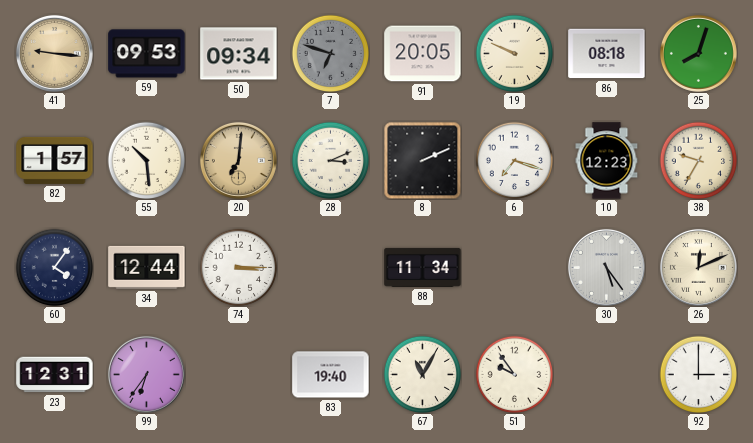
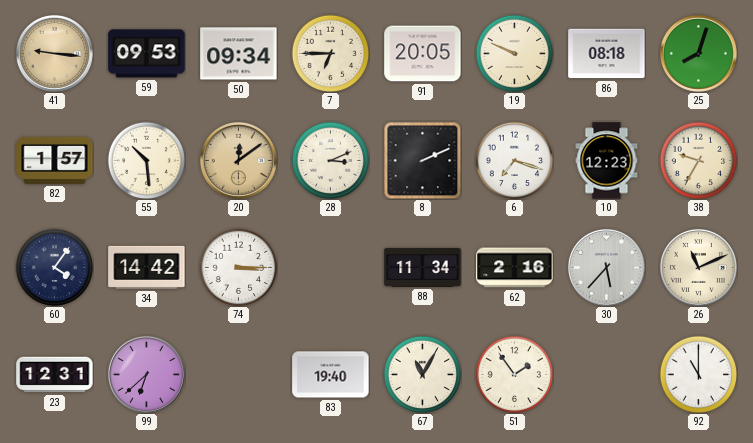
7: 6:48 -> 6:45
7 dial: grey -> cream
20: 7:01 -> 12:09
34: 12:44 -> 14:42
62: none -> 2:16
30: 5:24 -> 5:37
26: 12:11 -> 11:11
99: 6:36 -> 6:38
51: 9:54 -> 1:54
92: 3:00 -> 11:00
